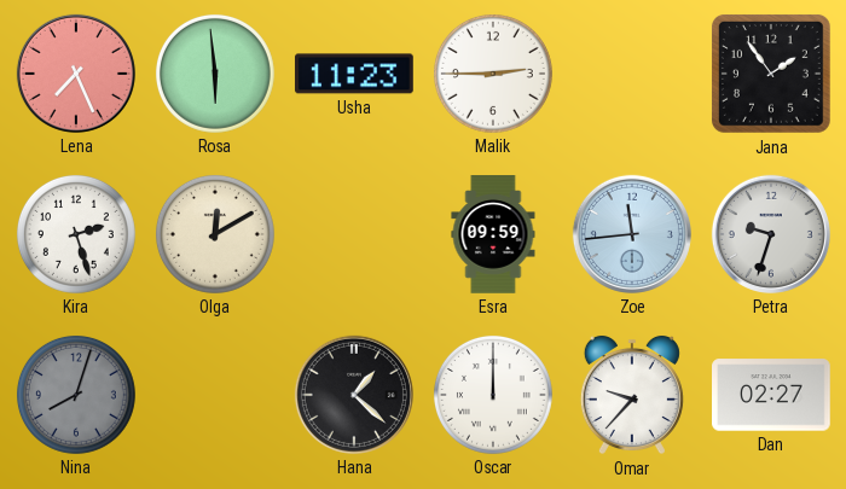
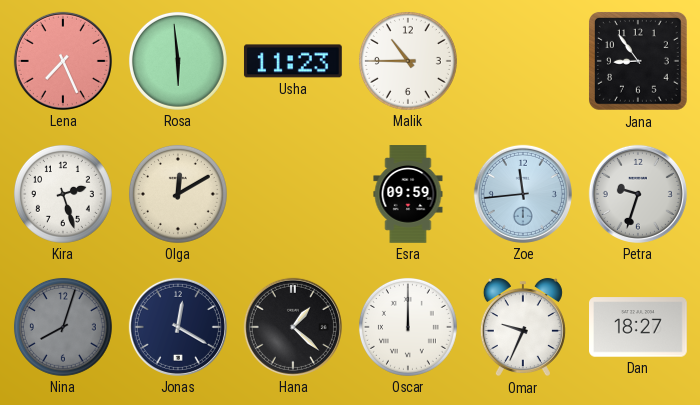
Malik: 2:45 -> 10:45
Jana: 1:54 -> 8:54
Jonas: none -> 12:20
Omar: 9:37 -> 9:34
Dan: 02:27 -> 18:27
